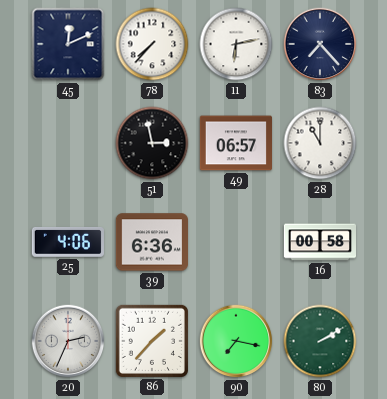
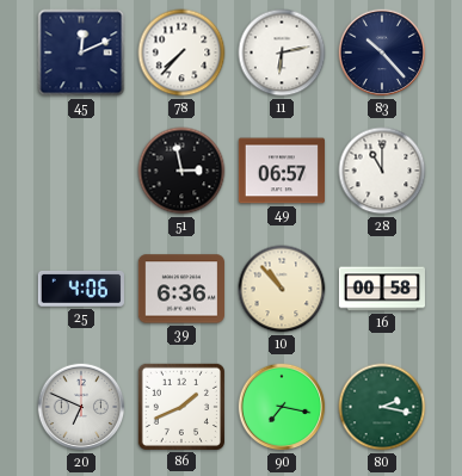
83: 7:23 -> 10:23
10: none -> 10:53
20: 2:34 -> 6:49
86: 1:37 -> 1:41
80: 2:10 -> 2:17
